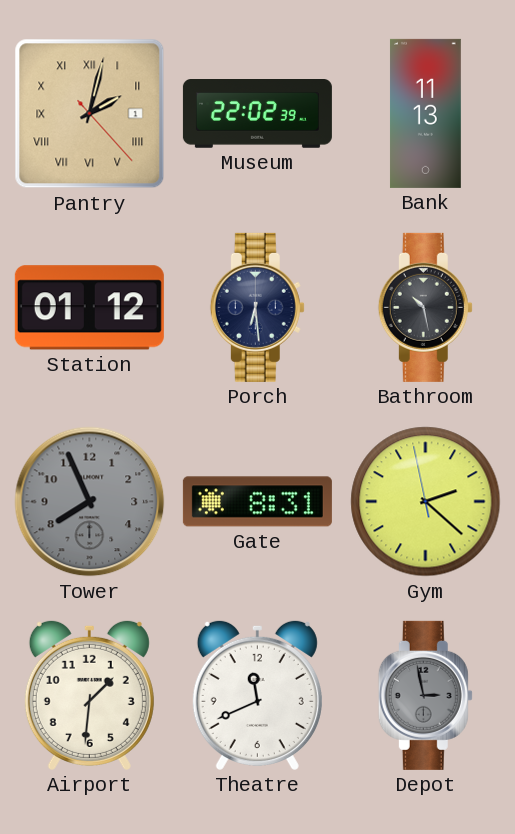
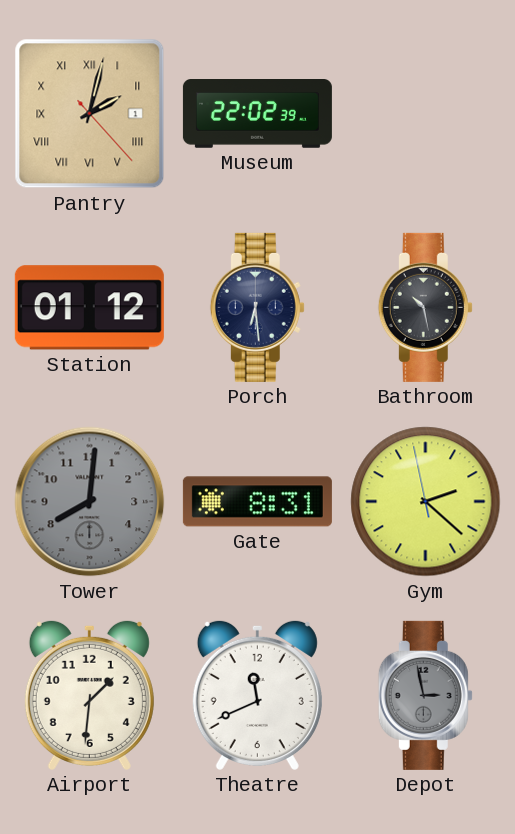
Bank: 11:13 -> none
Tower: 7:56 -> 8:01
